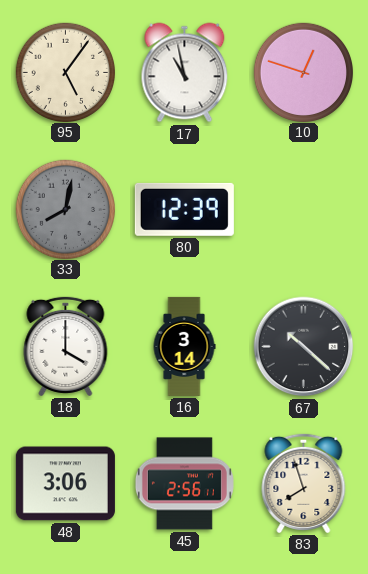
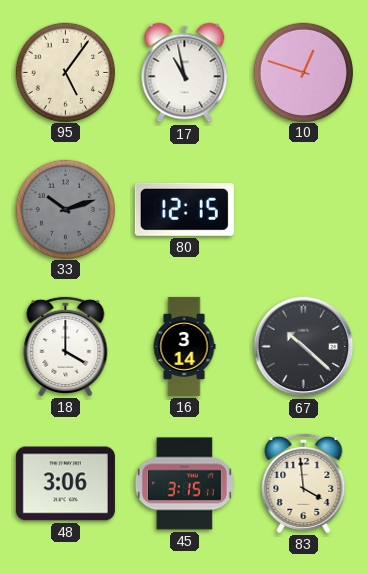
33: 8:02 -> 10:12
80: 12:39 -> 12:15
45: 2:56 -> 3:15
83: 7:57 -> 3:59
